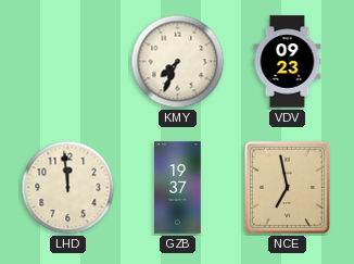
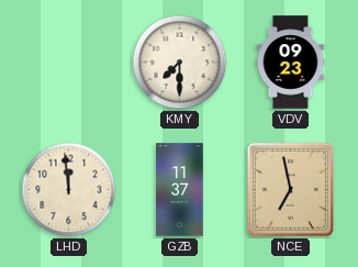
KMY: 7:34 -> 7:30
GZB: 19:37 -> 11:37
